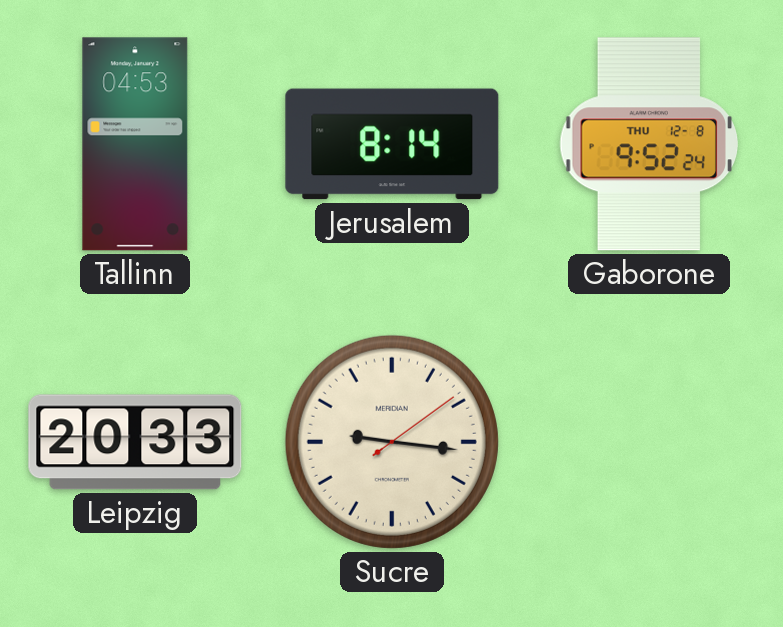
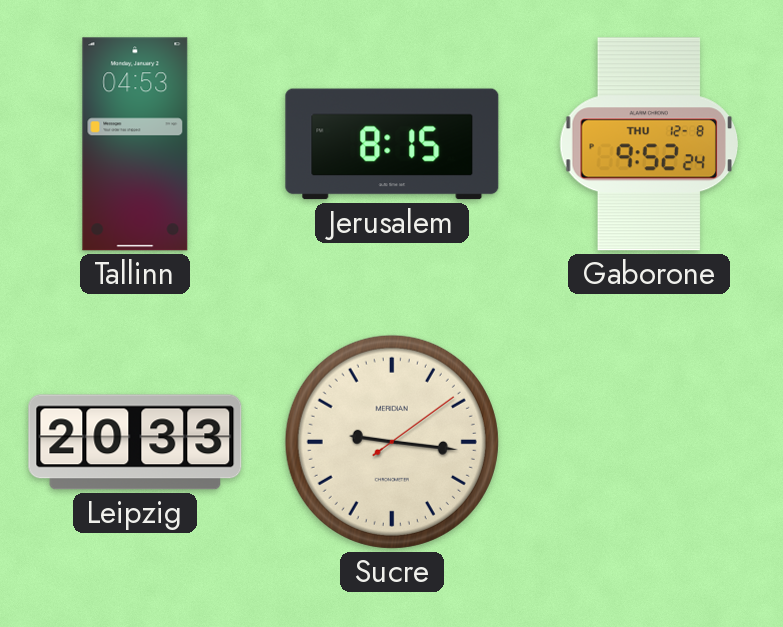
Jerusalem: 8:14 -> 8:15
